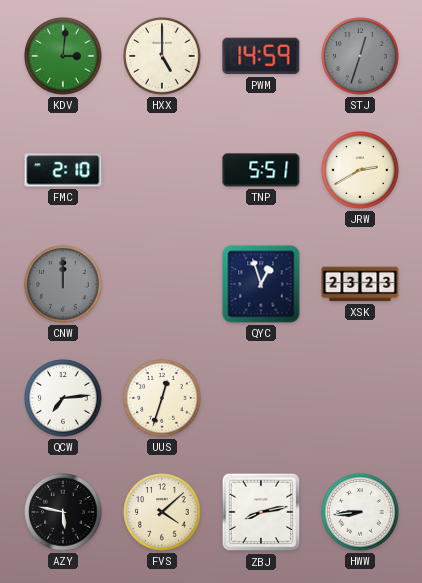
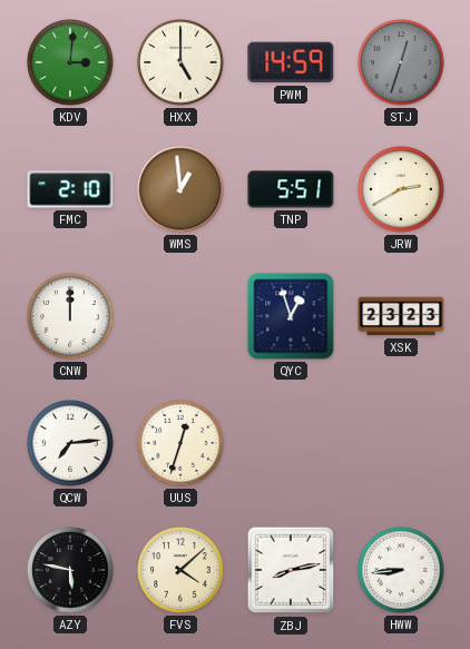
WMS: none -> 12:59
CNW dial: grey -> white
